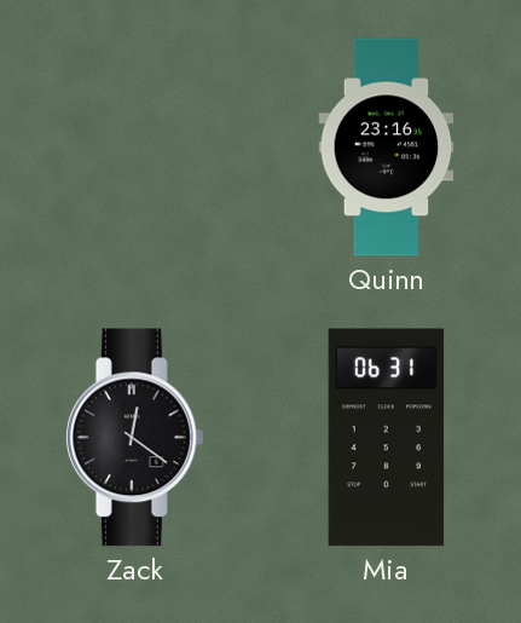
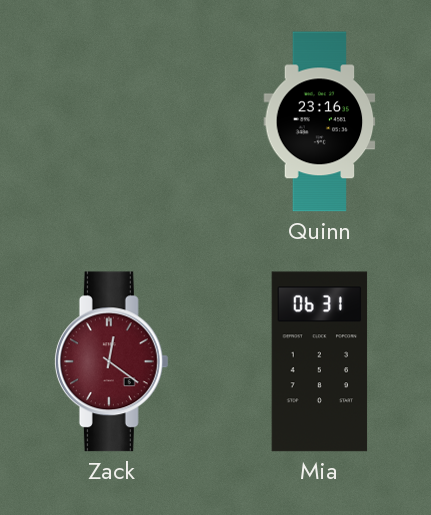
Zack dial: black -> burgundy
